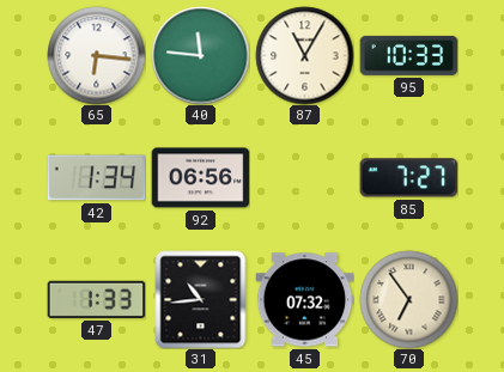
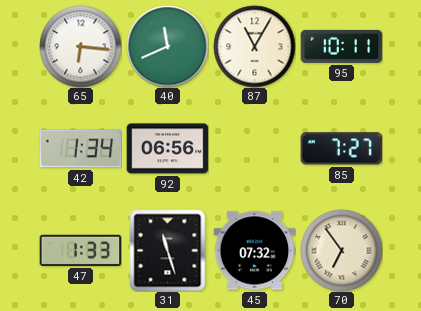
40: 11:46 -> 11:41
95: 10:33 -> 10:11
31: 10:44 -> 11:27
